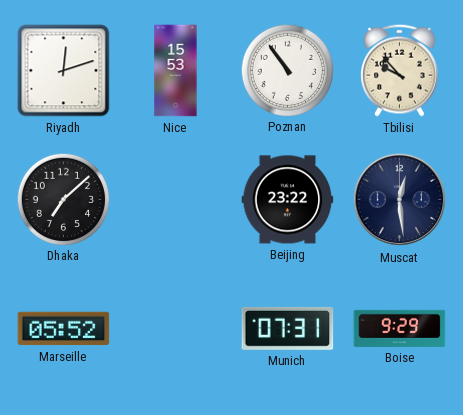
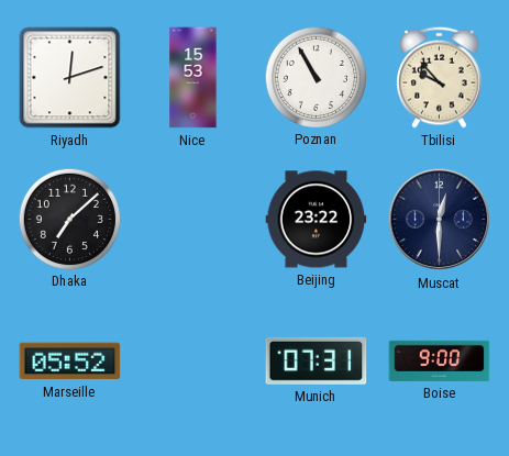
Poznan: 10:54 -> 10:55
Muscat: 12:29 -> 12:30
Boise: 9:29 -> 9:00
